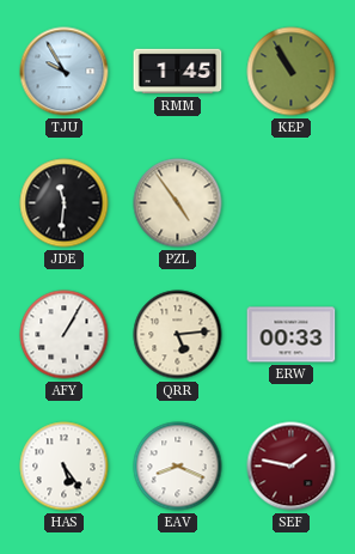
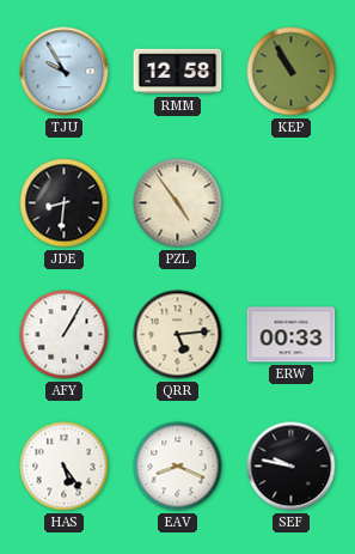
RMM: 1:45 -> 12:58
JDE: 11:31 -> 8:31
SEF: 1:47 -> 9:47
SEF dial: burgundy -> black
